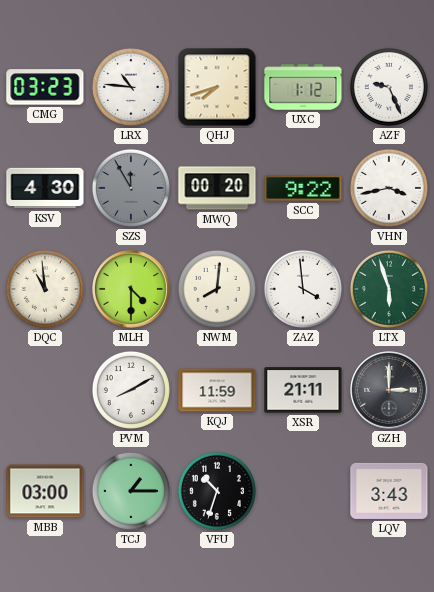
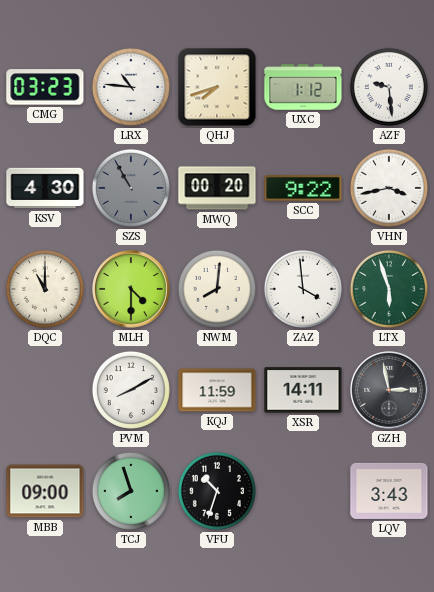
AZF: 9:26 -> 9:29
SZS: 11:55 -> 10:55
DQC: 10:59 -> 11:00
XSR: 21:11 -> 14:11
GZH: 3:00 -> 2:58
MBB: 03:00 -> 09:00
TCJ: 1:15 -> 7:57
